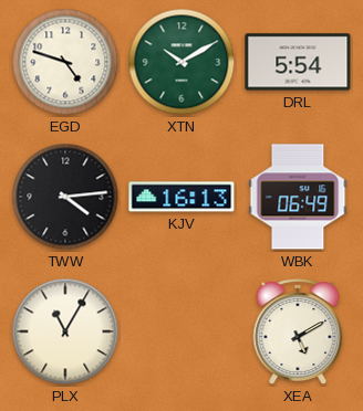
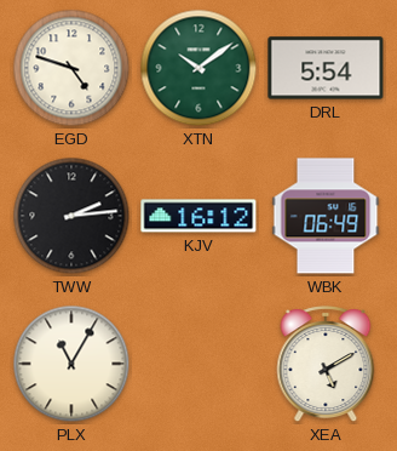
XTN: 10:10 -> 10:09
TWW: 4:14 -> 2:14
KJV: 16:13 -> 16:12
